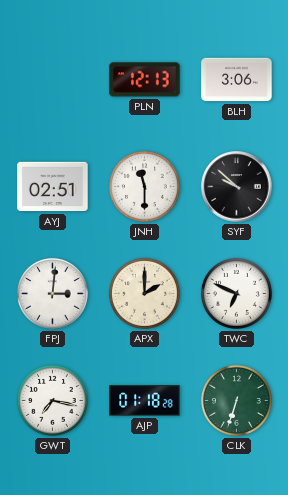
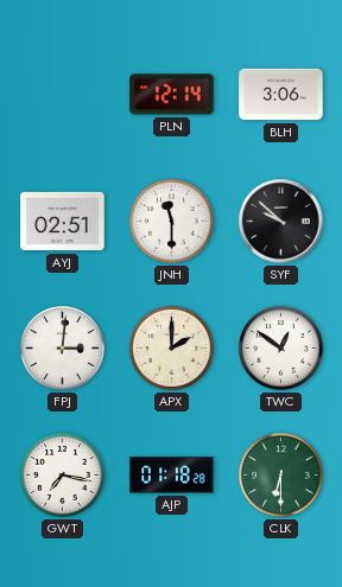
PLN: 12:13 -> 12:14
TWC: 6:49 -> 12:51
CLK: 6:33 -> 6:30
